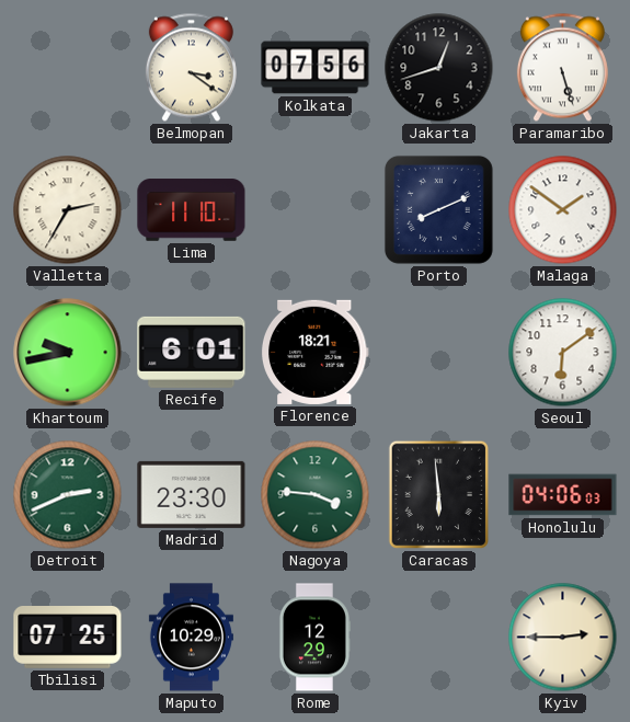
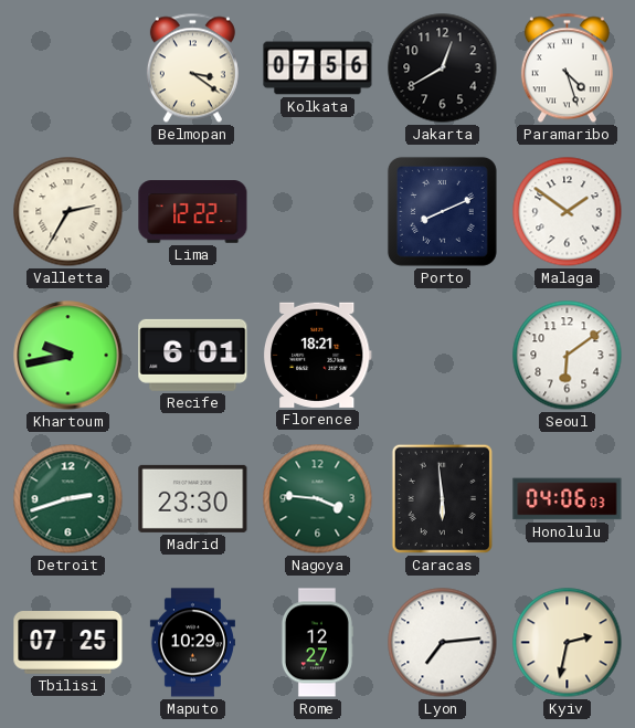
Jakarta: 12:42 -> 12:40
Paramaribo: 5:27 -> 4:27
Lima: 11:10 -> 12:22
Detroit: 2:41 -> 2:42
Rome: 12:29 -> 12:27
Lyon: none -> 7:14
Kyiv: 2:45 -> 2:32
